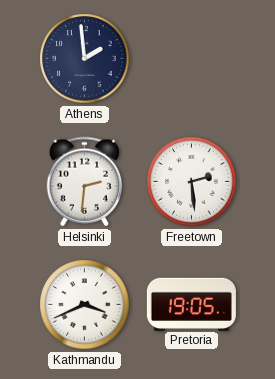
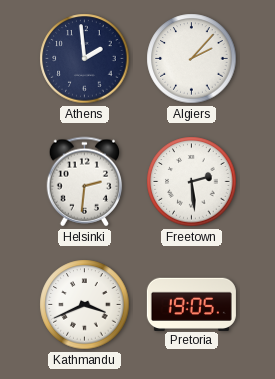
Algiers: none -> 2:07
